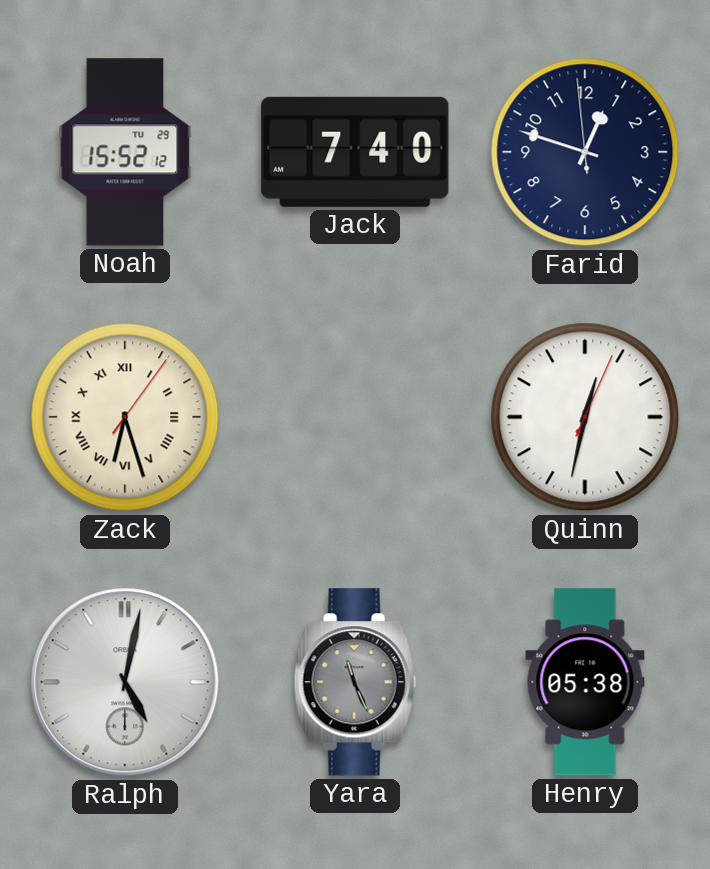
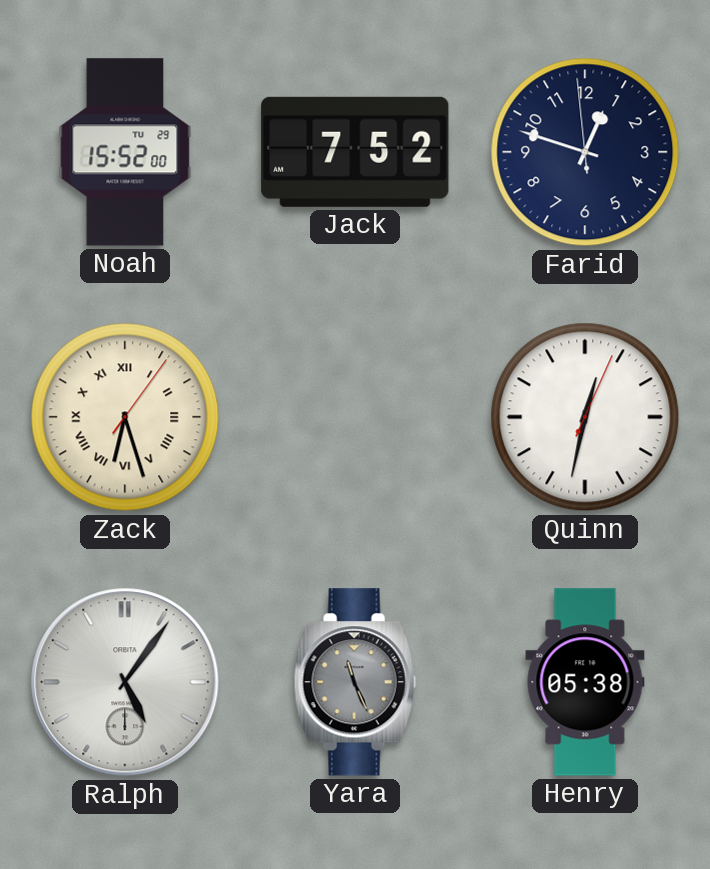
Noah: 15:52:12 -> 15:52:00
Jack: 7:40 -> 7:52
Ralph: 5:02 -> 5:06
